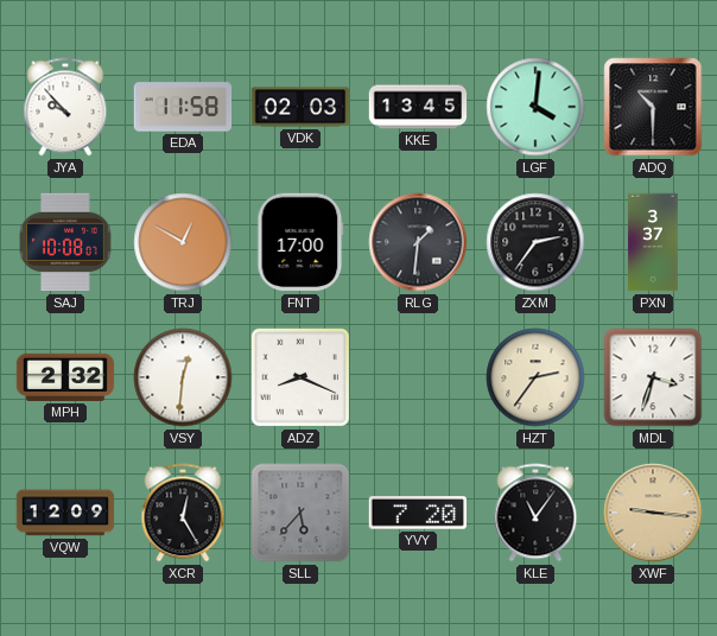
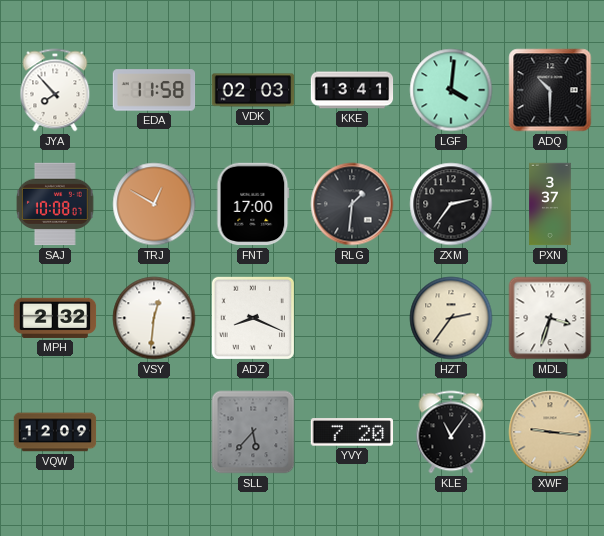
JYA: 9:53 -> 7:53
KKE: 13:45 -> 13:41
XCR: 12:25 -> none
